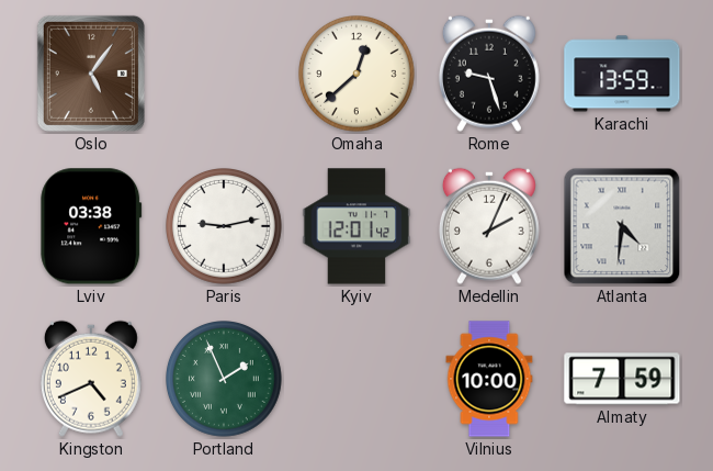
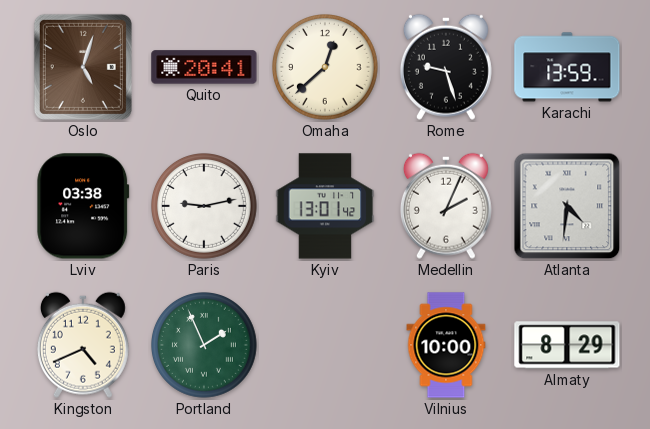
Oslo: 5:06 -> 5:03
Quito: none -> 20:41
Kyiv: 12:01 -> 13:01
Almaty: 7:59 -> 8:29
